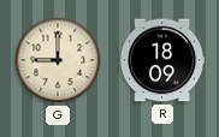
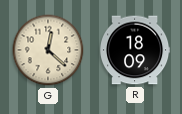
G: 9:00 -> 12:22
